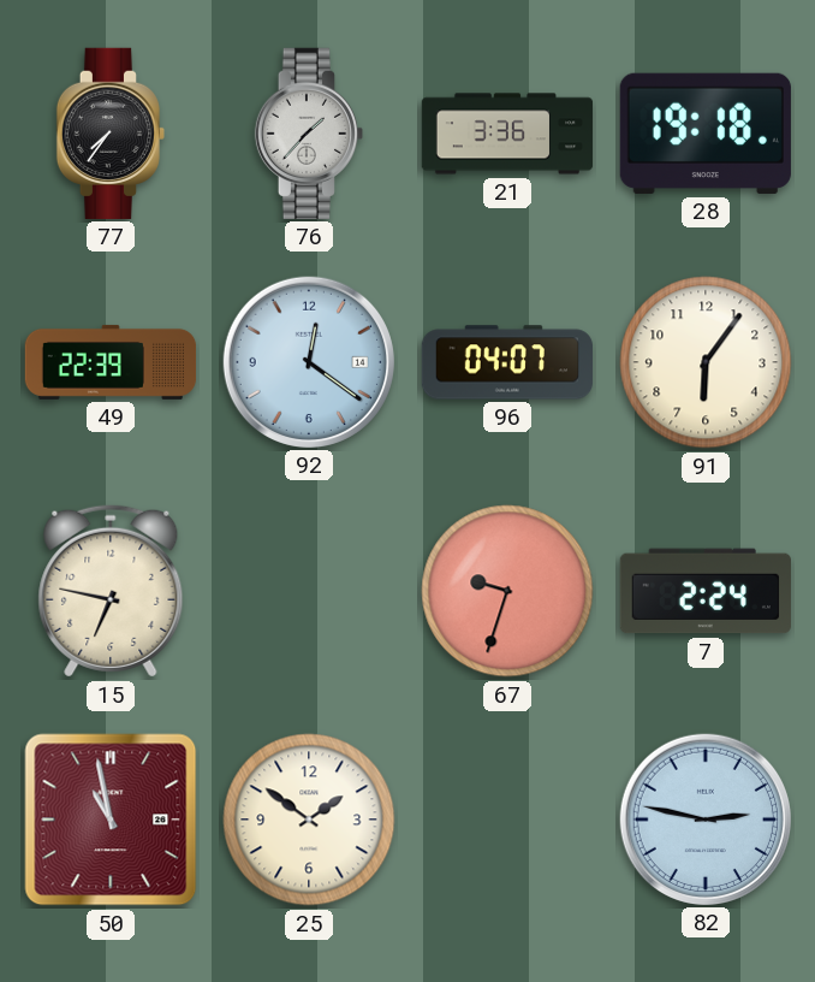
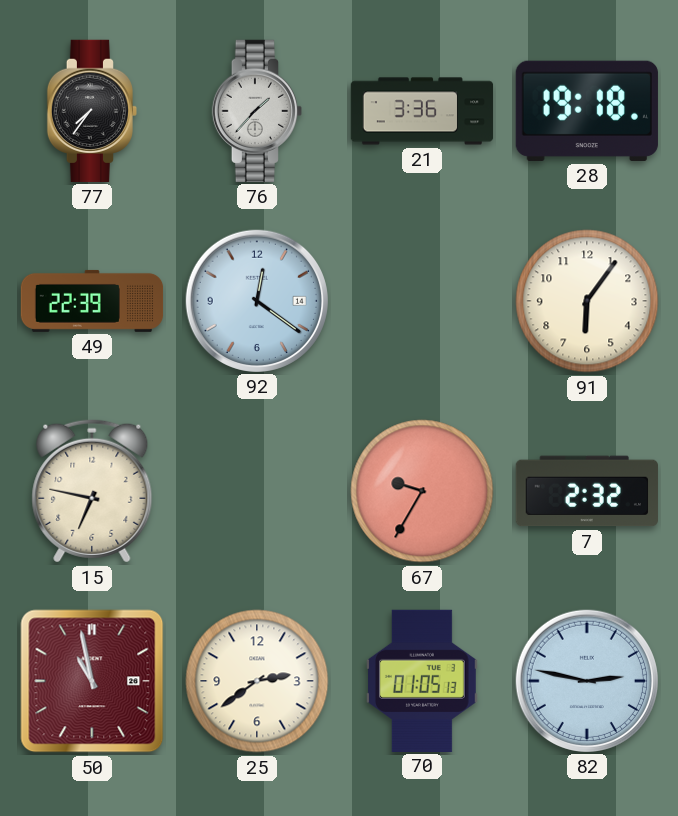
96: 04:07 -> none
67: 9:33 -> 9:35
7: 2:24 -> 2:32
25: 1:51 -> 2:39
70: none -> 01:05
